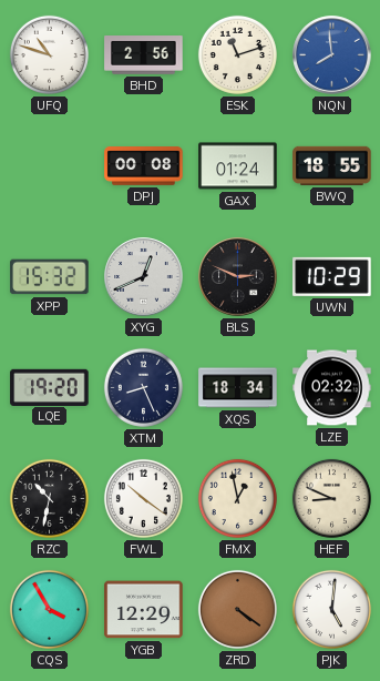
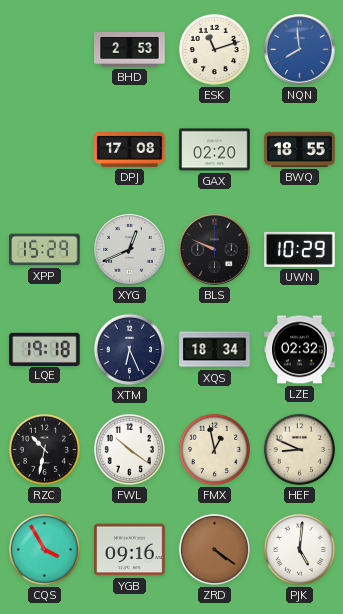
UFQ: 10:48 -> none
BHD: 2:56 -> 2:53
DPJ: 00:08 -> 17:08
GAX: 01:24 -> 02:20
XPP: 15:32 -> 15:29
BLS: 2:49 -> 9:49
LQE: 19:20 -> 19:18
XTM: 8:26 -> 6:26
YGB: 12:29 -> 09:16
